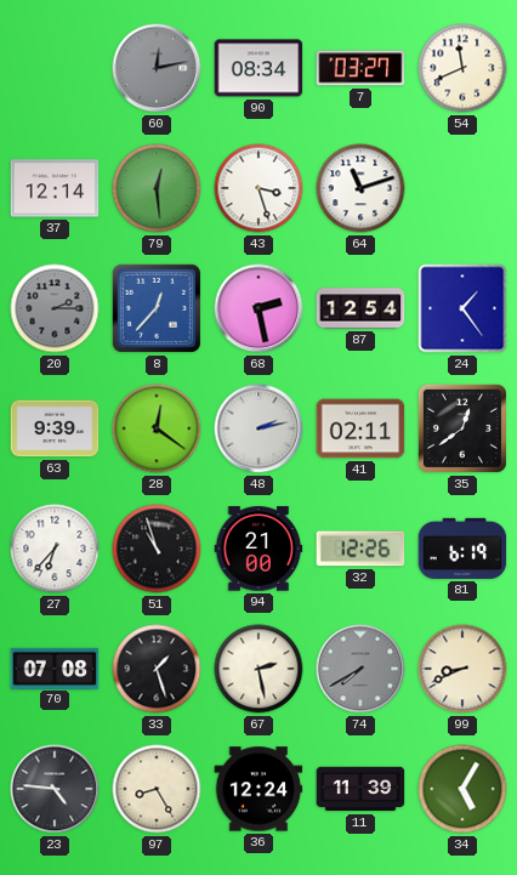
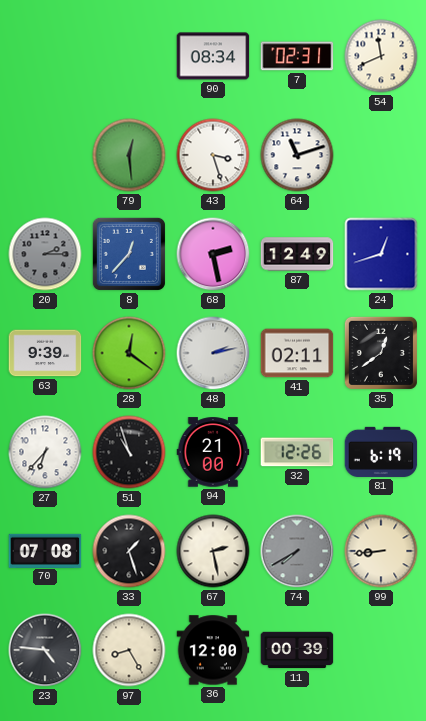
60: 12:13 -> none
7: 03:27 -> 02:31
37: 12:14 -> none
87: 12:54 -> 12:49
24: 1:24 -> 12:42
99: 8:41 -> 8:44
36: 12:24 -> 12:00
11: 11:39 -> 00:39
34: 5:05 -> none
